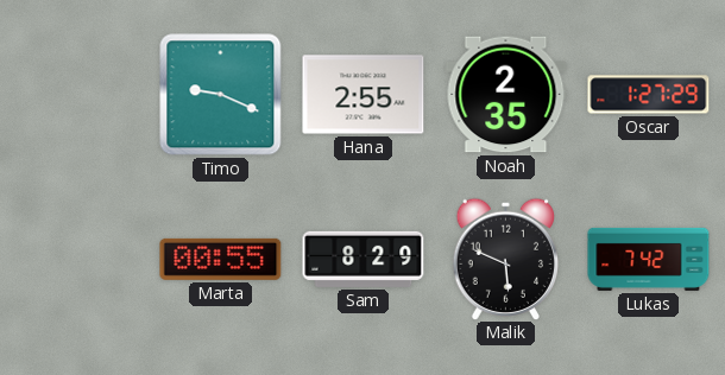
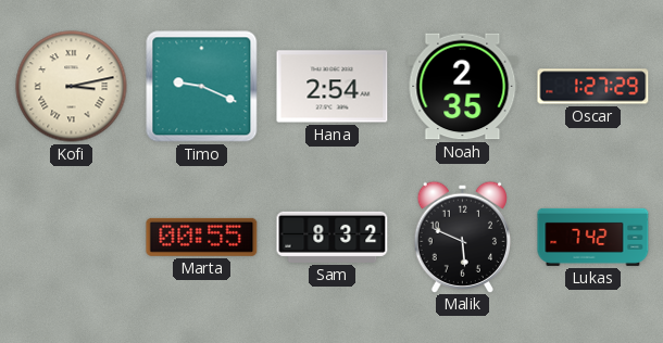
Kofi: none -> 3:13
Hana: 2:55 -> 2:54
Sam: 8:29 -> 8:32
